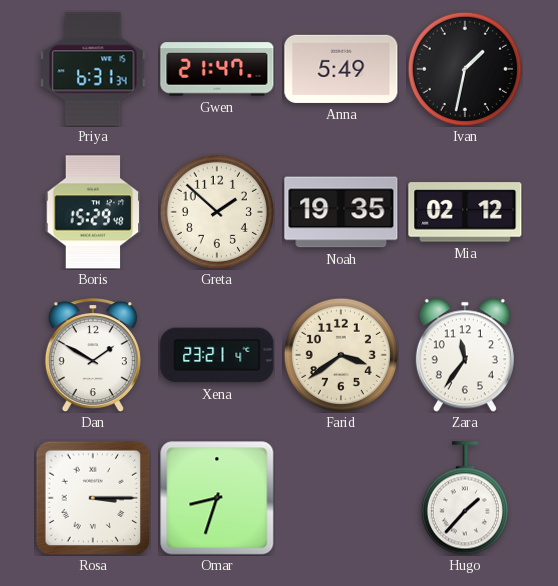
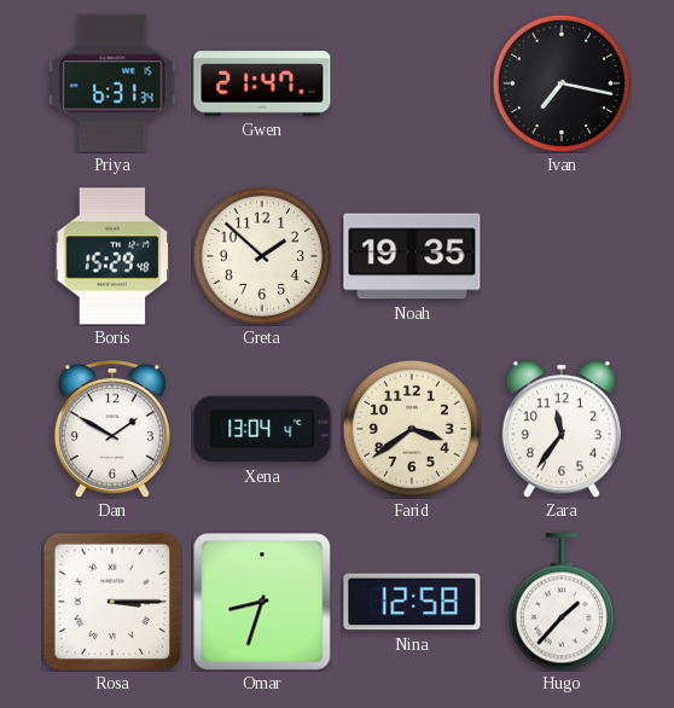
Anna: 5:49 -> none
Ivan: 1:32 -> 7:17
Mia: 02:12 -> none
Xena: 23:21 -> 13:04
Nina: none -> 12:58
